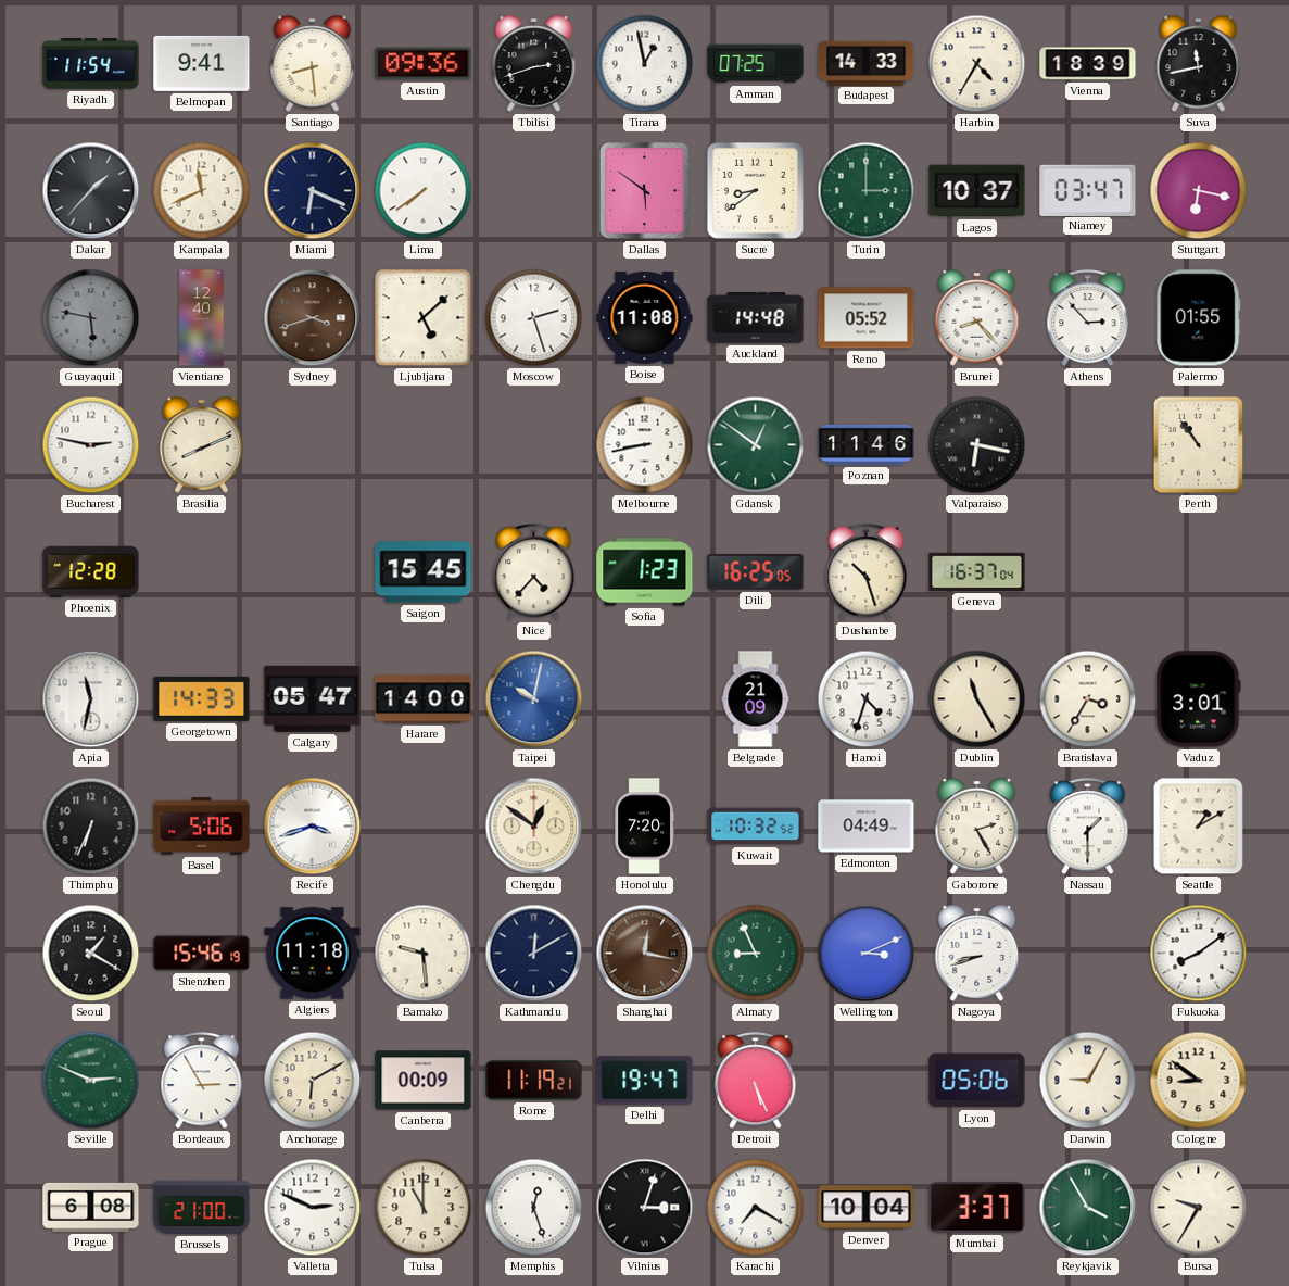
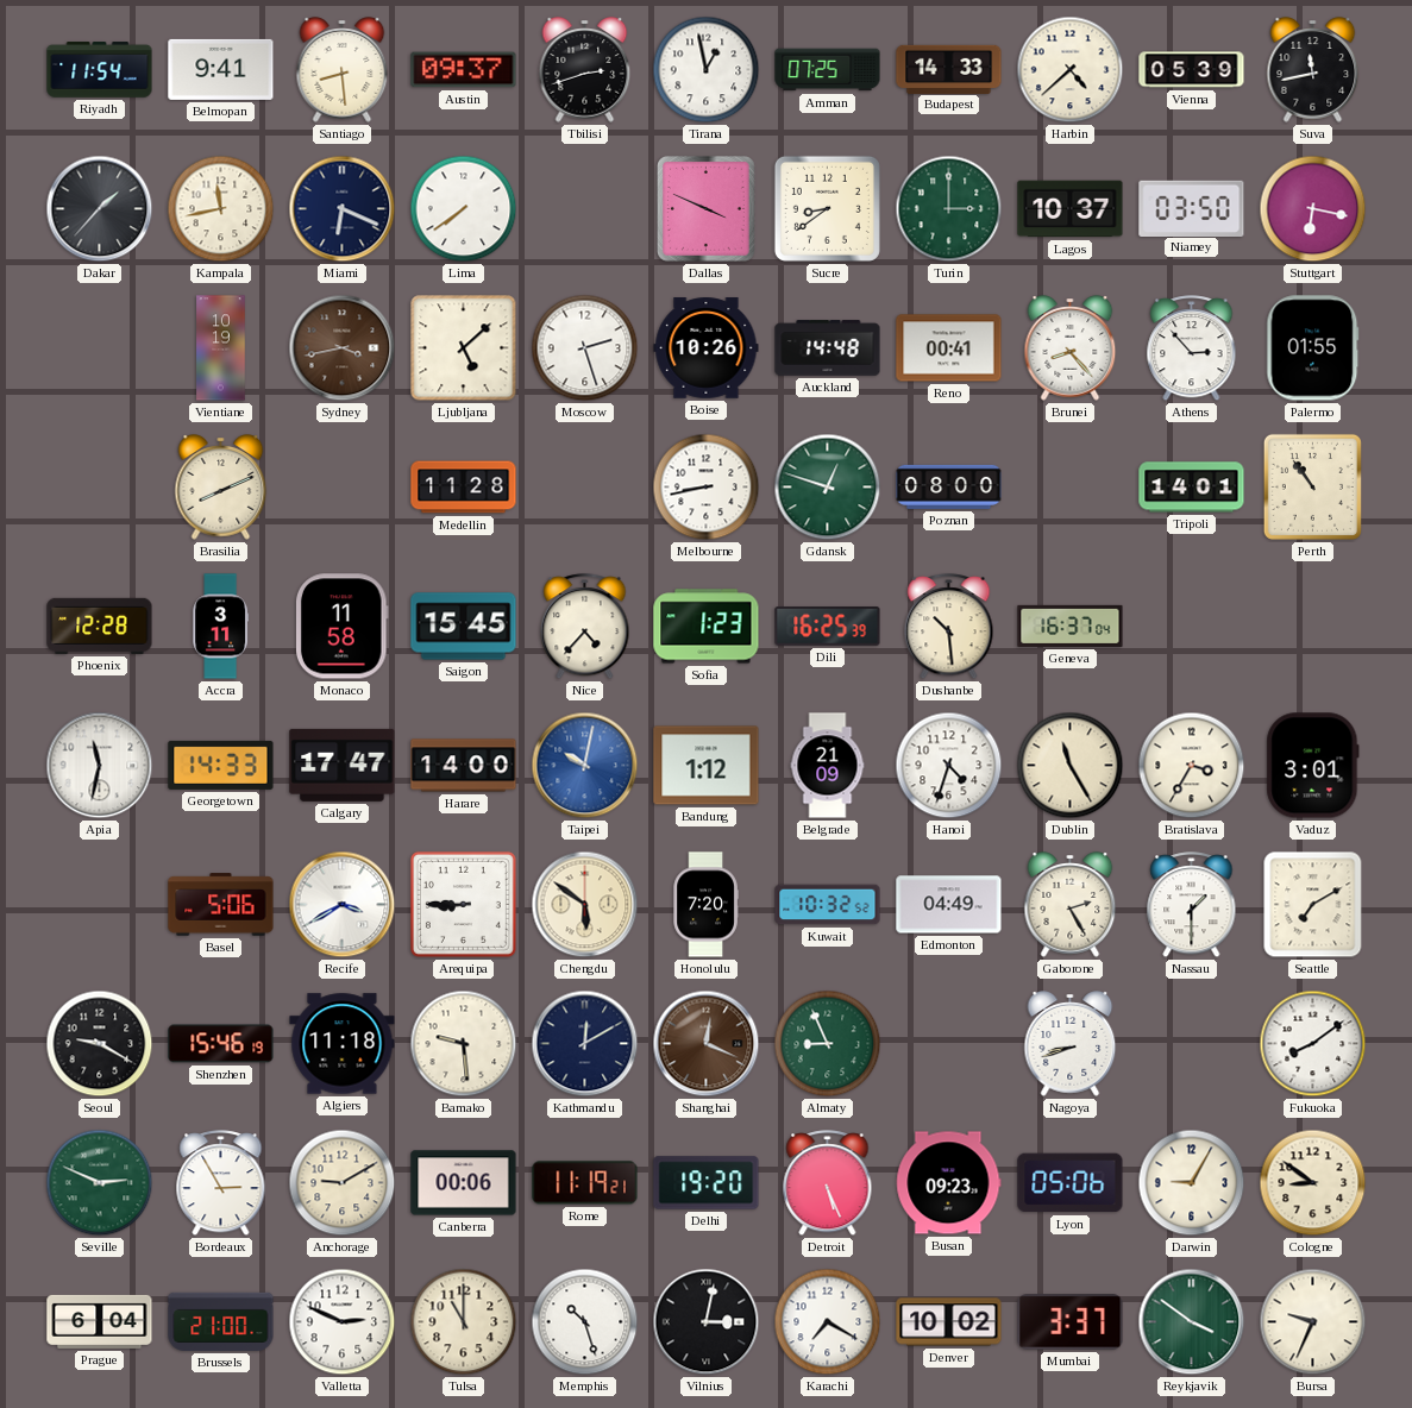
Austin: 09:36 -> 09:37
Harbin: 4:35 -> 4:38
Vienna: 18:39 -> 05:39
Kampala: 11:41 -> 11:43
Dallas: 5:51 -> 3:49
Niamey: 03:47 -> 03:50
Guayaquil: 5:47 -> none
Vientiane: 12:40 -> 10:19
Sydney: 3:42 -> 3:43
Boise: 11:08 -> 10:26
Reno: 05:52 -> 00:41
Bucharest: 2:47 -> none
Medellin: none -> 11:28
Gdansk: 12:51 -> 12:48
Poznan: 11:46 -> 08:00
Valparaiso: 6:17 -> none
Tripoli: none -> 14:01
Accra: none -> 3:11
Monaco: none -> 11:58
Dili: 16:25:05 -> 16:25:39
Dushanbe: 10:27 -> 10:29
Calgary: 05:47 -> 17:47
Bandung: none -> 1:12
Thimphu: 6:34 -> none
Recife: 3:42 -> 3:40
Arequipa: none -> 8:45
Chengdu: 12:51 -> 5:51
Seattle: 1:10 -> 7:10
Seoul: 1:20 -> 9:20
Shanghai: 12:17 -> 12:19
Wellington: 3:11 -> none
Anchorage: 6:10 -> 9:10
Canberra: 00:09 -> 00:06
Delhi: 19:47 -> 19:20
Busan: none -> 09:23
Prague: 6:08 -> 6:04
Memphis: 12:27 -> 10:27
Vilnius: 3:03 -> 3:02
Denver: 10:04 -> 10:02
Reykjavik: 3:55 -> 3:51
Bursa: 9:35 -> 9:34
